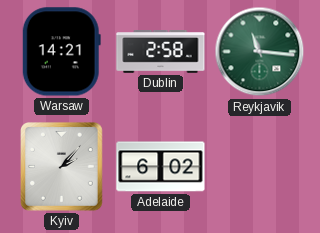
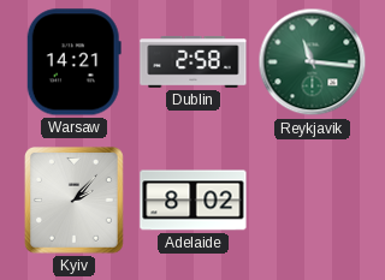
Adelaide: 6:02 -> 8:02
